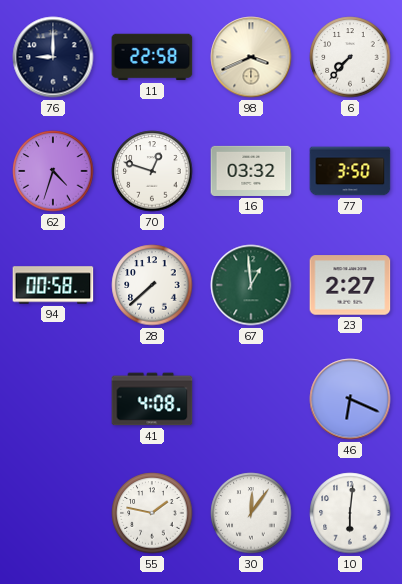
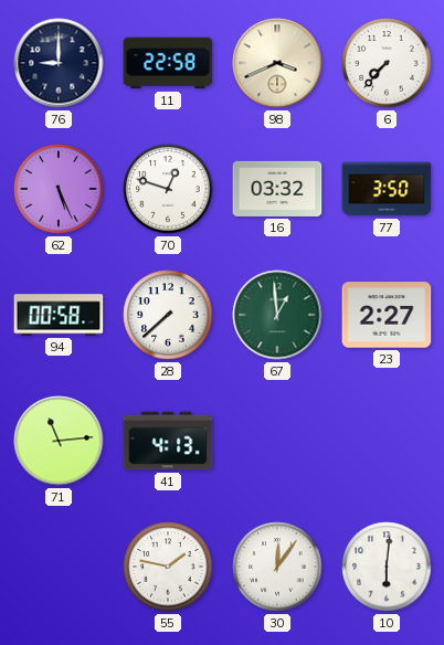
62: 4:33 -> 5:26
71: none -> 11:14
41: 4:08 -> 4:13
46: 6:19 -> none
